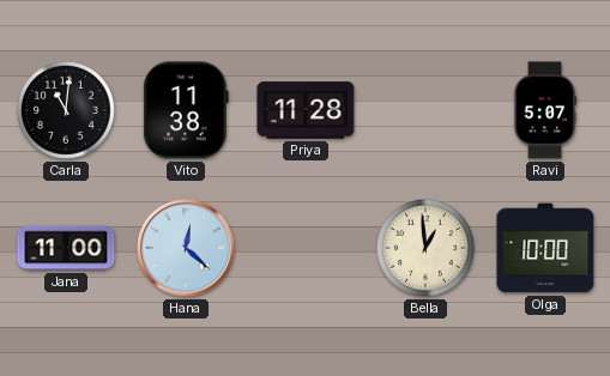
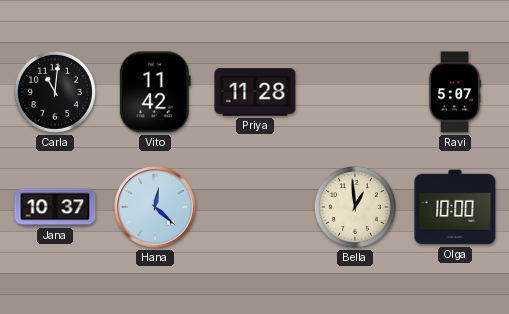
Vito: 11:38 -> 11:42
Jana: 11:00 -> 10:37
